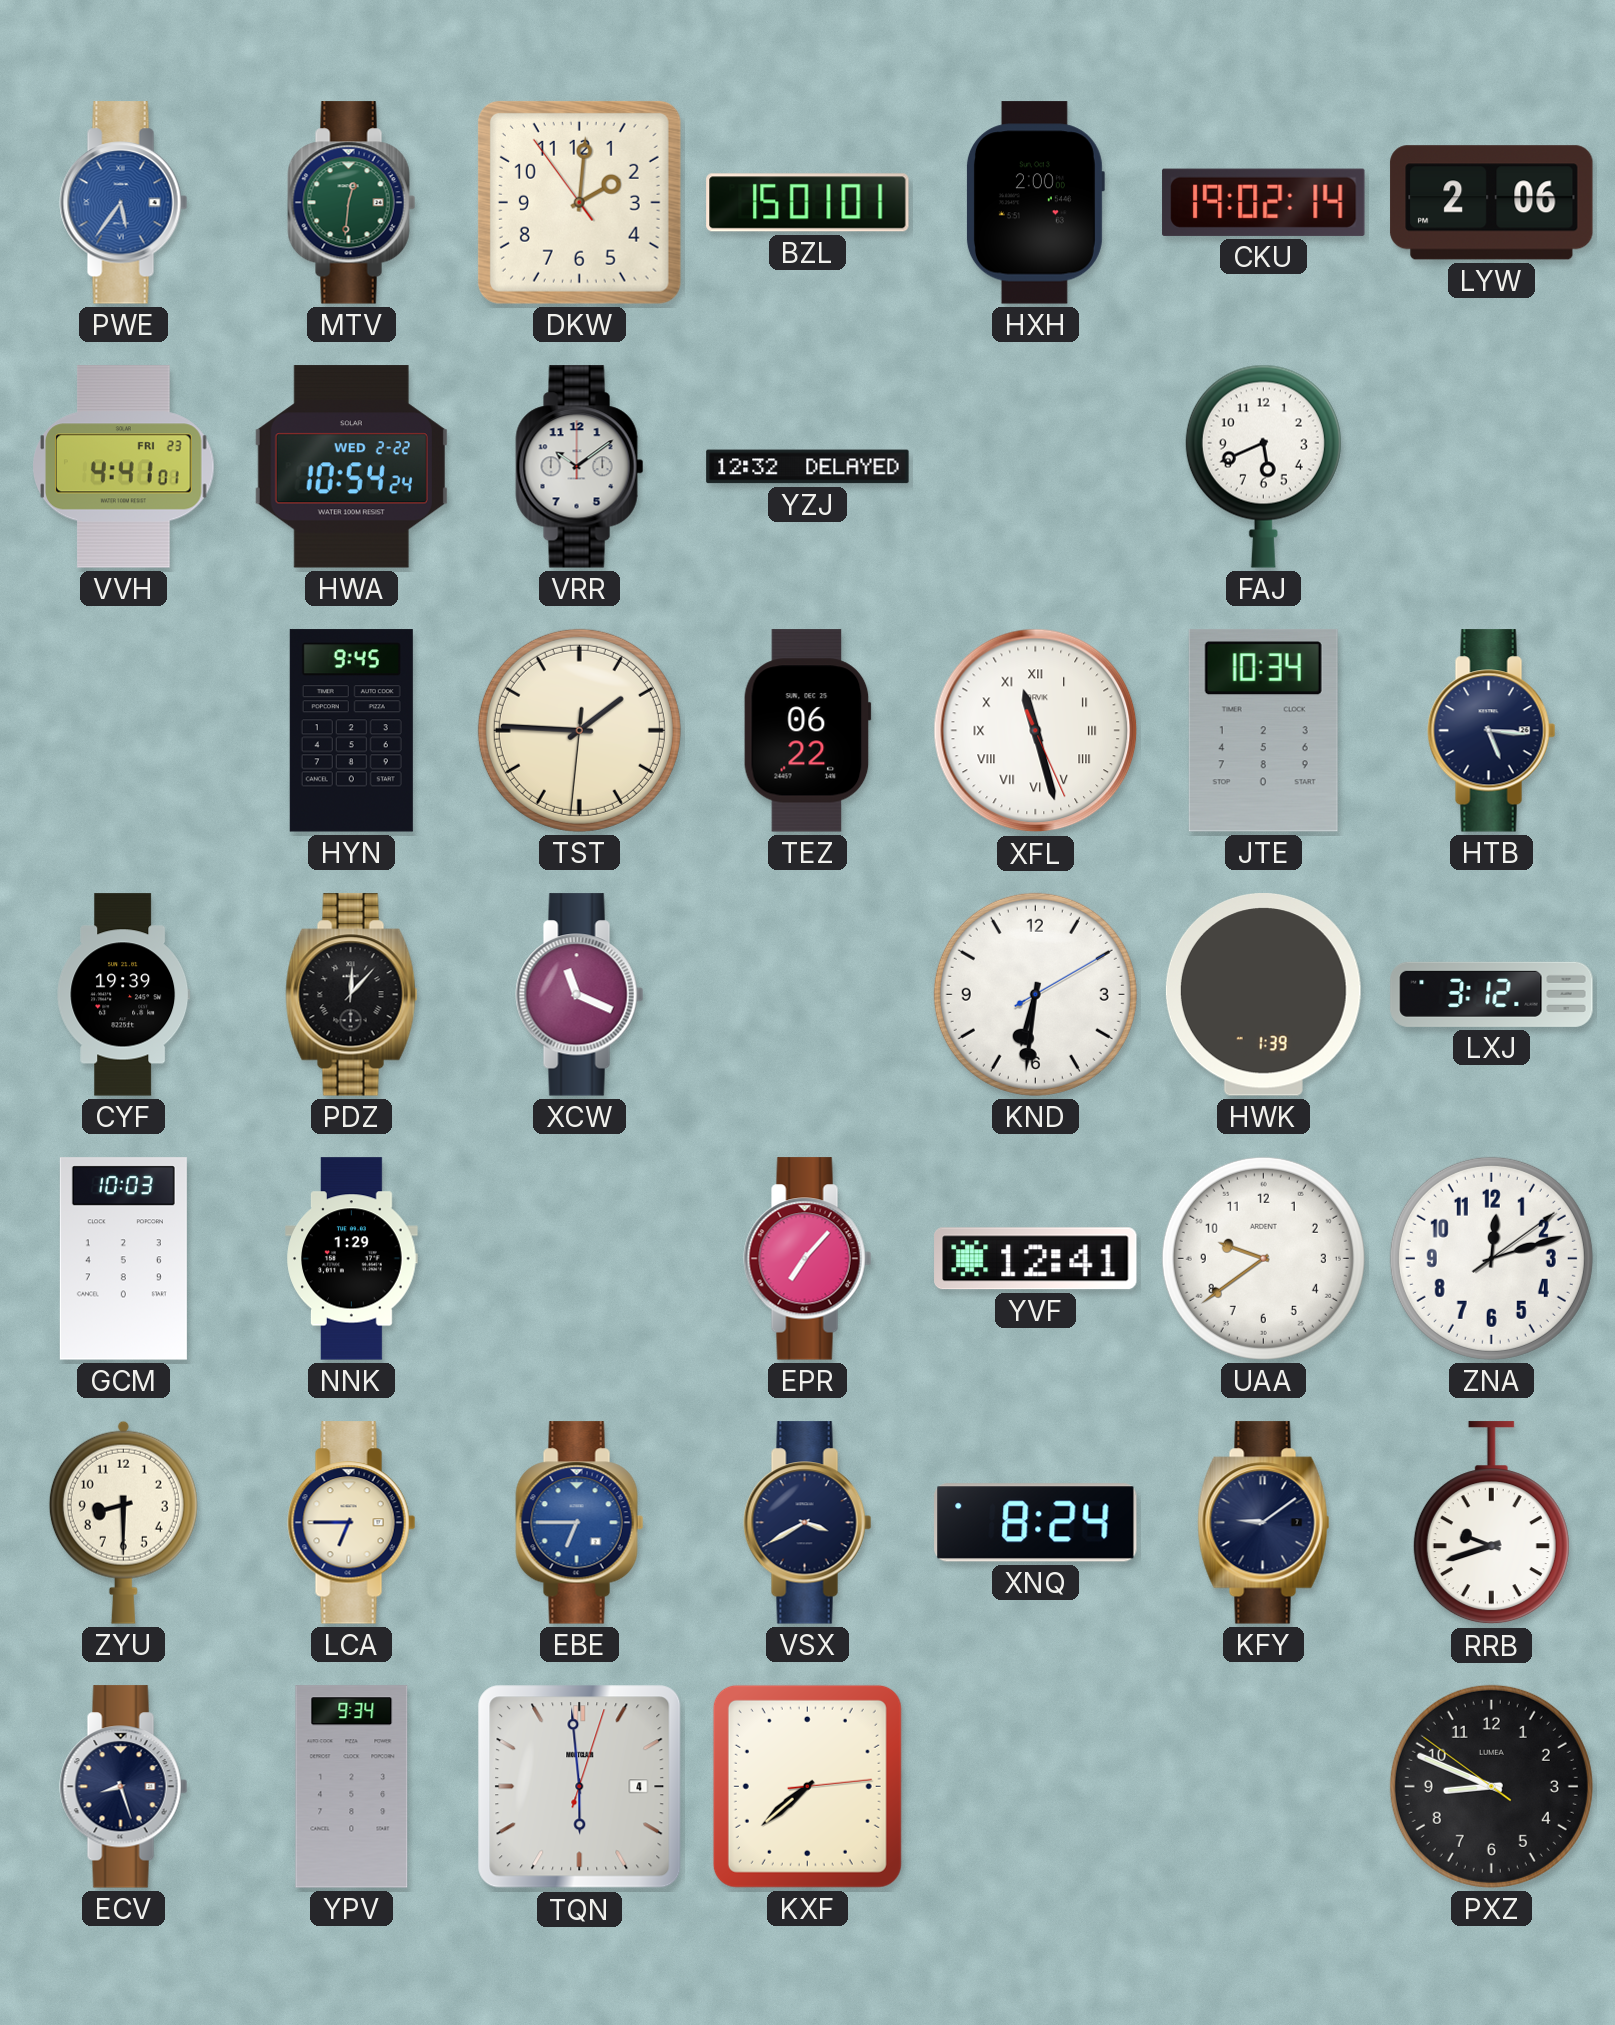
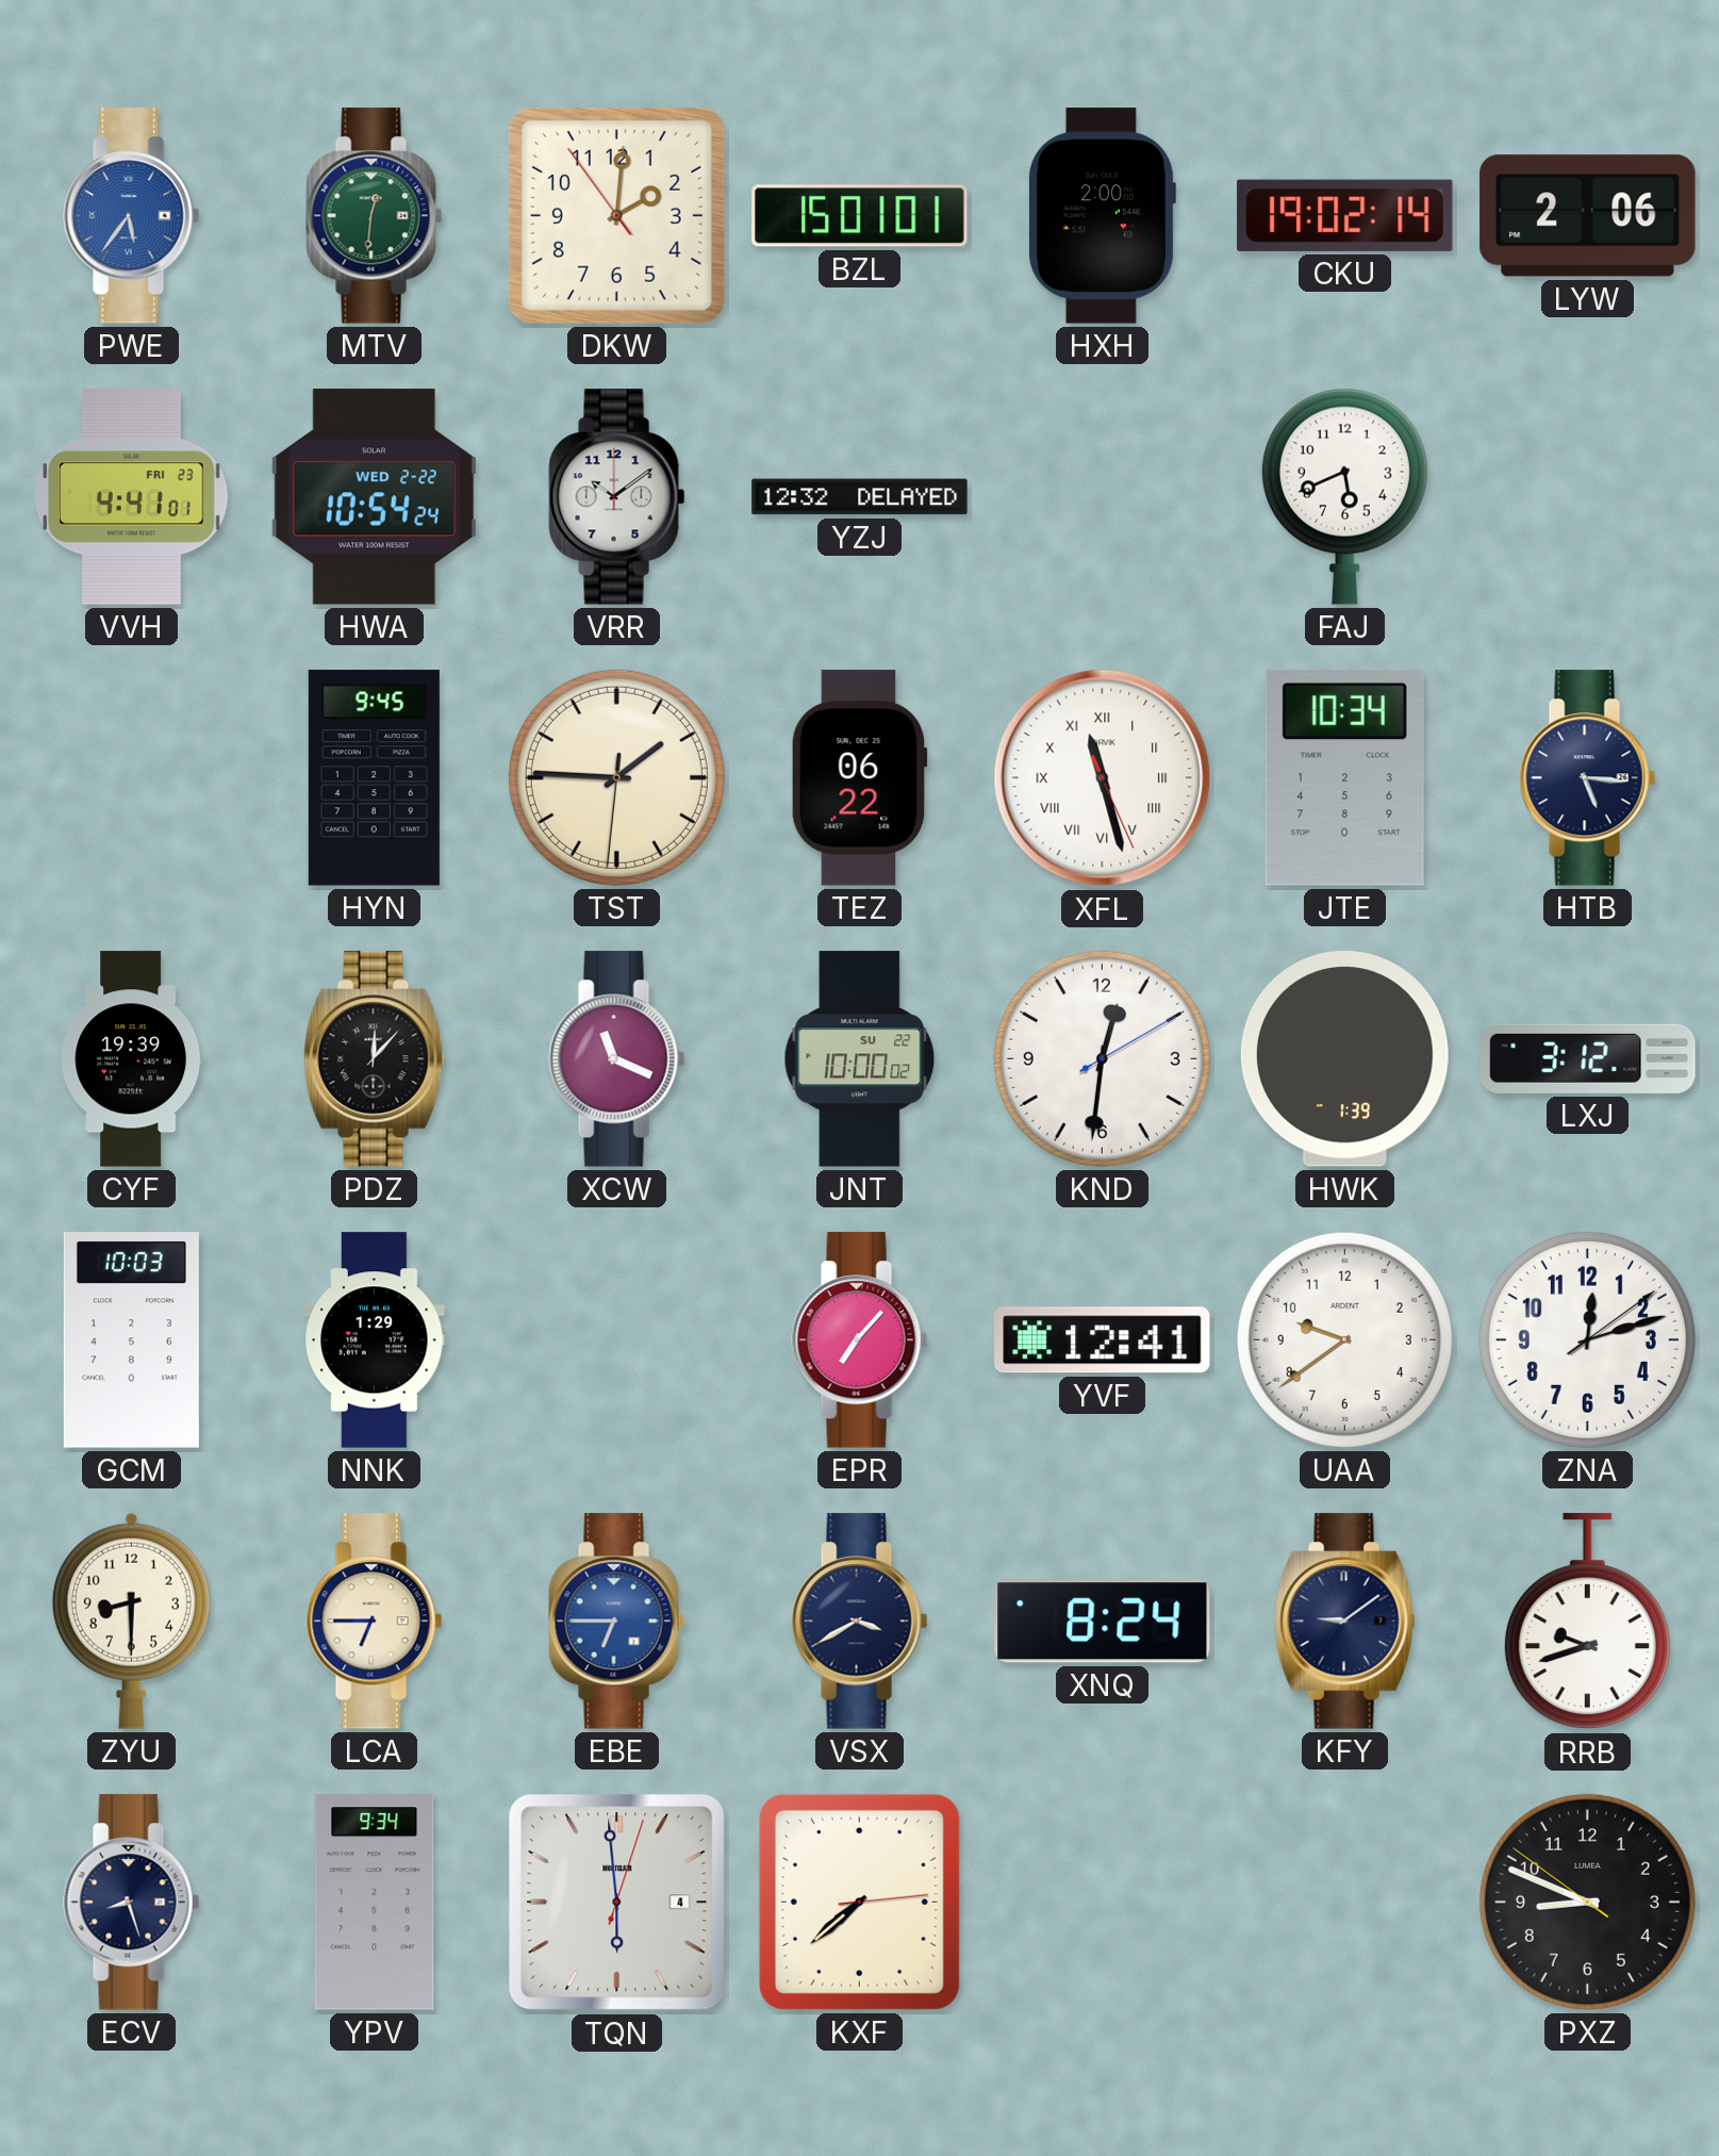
JNT: none -> 10:00
KND: 6:31 -> 12:31
